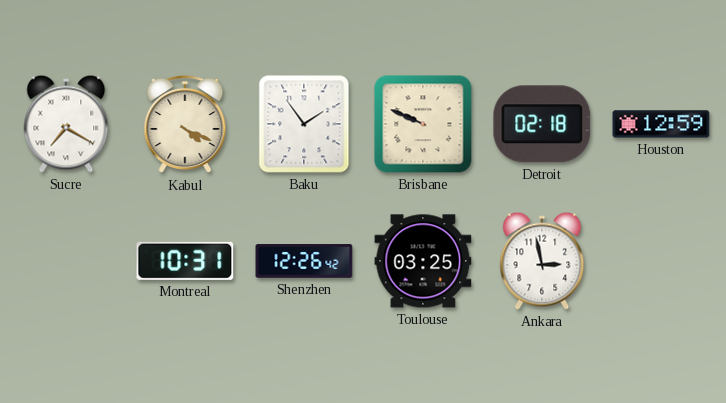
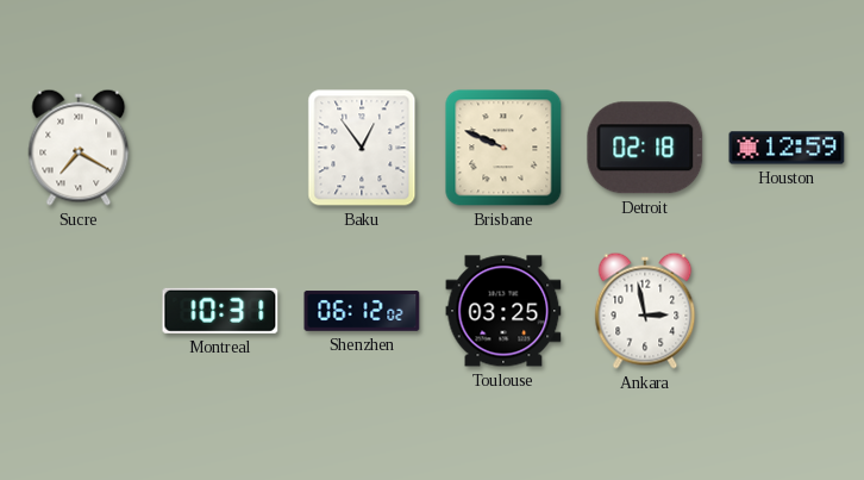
Kabul: 4:19 -> none
Baku: 1:54 -> 12:54
Shenzhen: 12:26 -> 06:12
